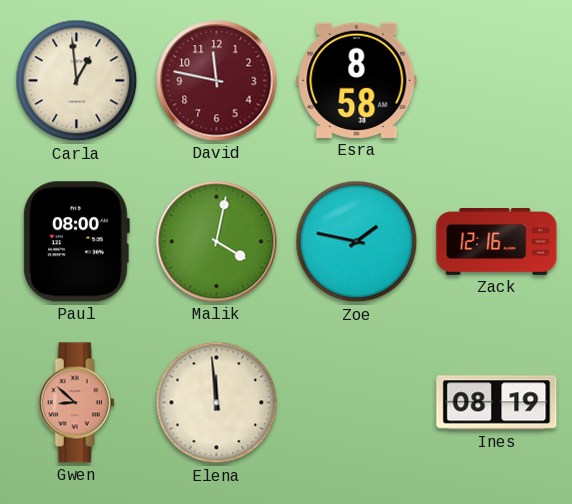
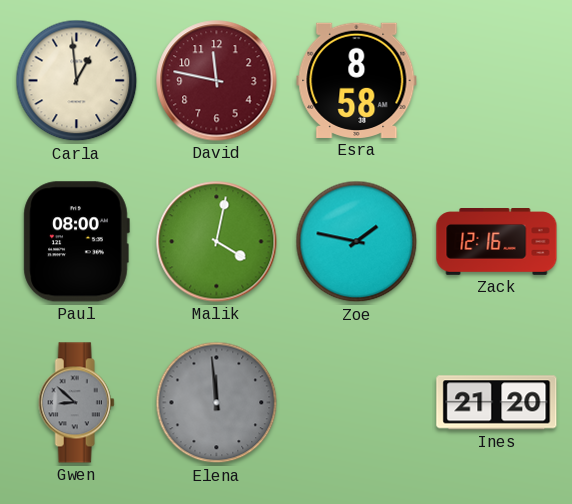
Gwen dial: salmon -> grey
Elena dial: cream -> grey
Ines: 08:19 -> 21:20
